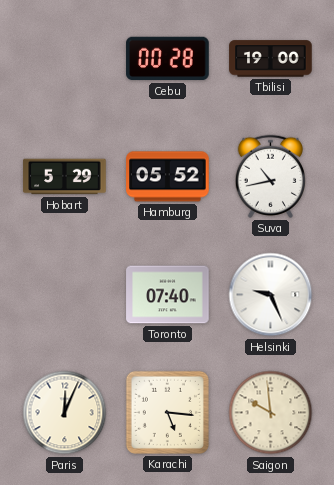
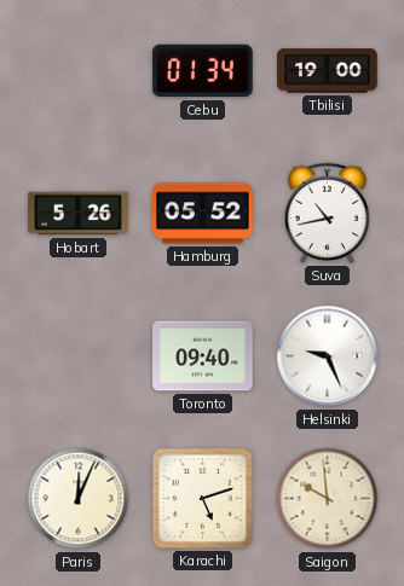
Cebu: 00:28 -> 01:34
Hobart: 5:29 -> 5:26
Toronto: 07:40 -> 09:40
Karachi: 5:16 -> 5:12
